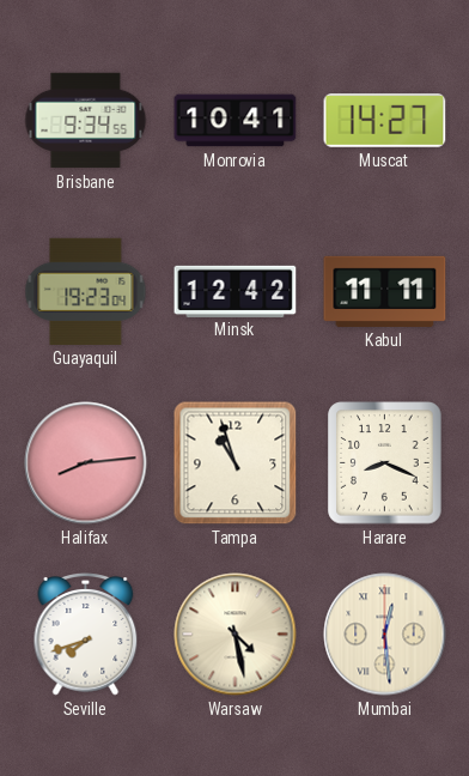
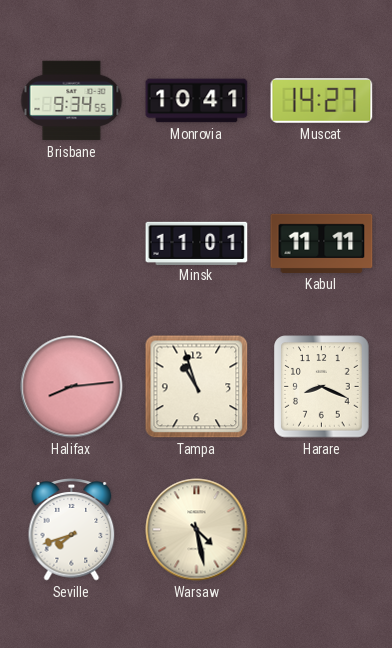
Guayaquil: 19:23 -> none
Minsk: 12:42 -> 11:01
Mumbai: 12:29 -> none
